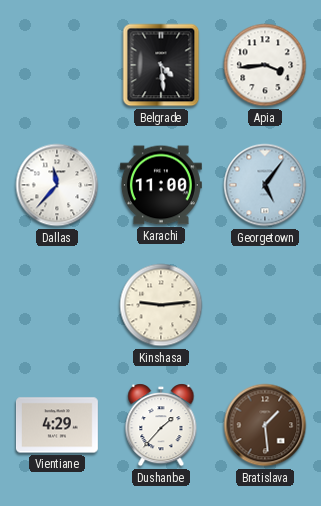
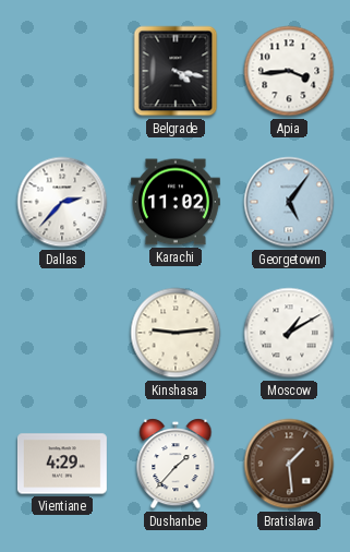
Belgrade: 4:29 -> 4:17
Dallas: 11:37 -> 2:37
Karachi: 11:00 -> 11:02
Moscow: none -> 1:10
